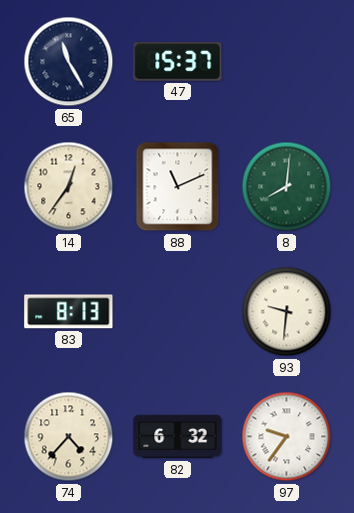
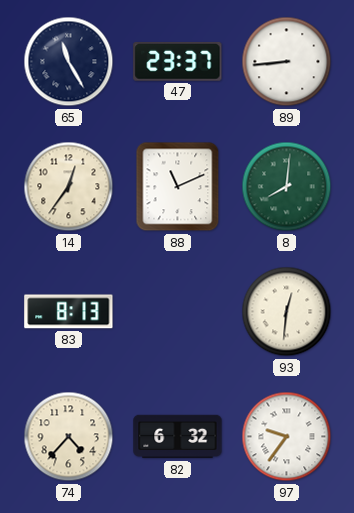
47: 15:37 -> 23:37
89: none -> 8:44
93: 9:31 -> 12:31
